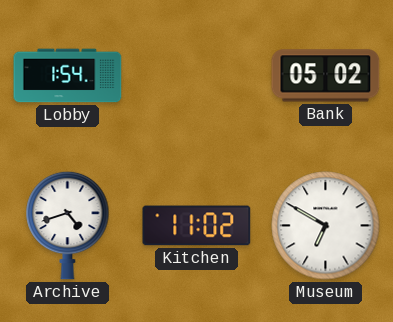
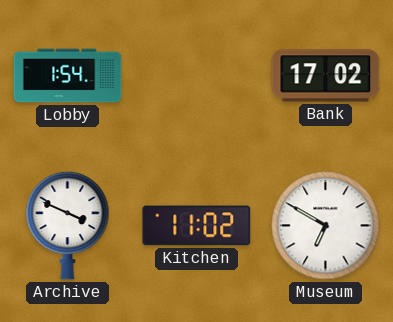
Bank: 05:02 -> 17:02
Archive: 4:42 -> 3:49
